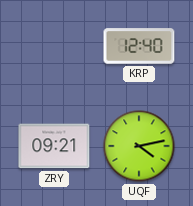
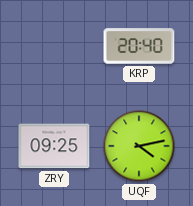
KRP: 12:40 -> 20:40
ZRY: 09:21 -> 09:25
